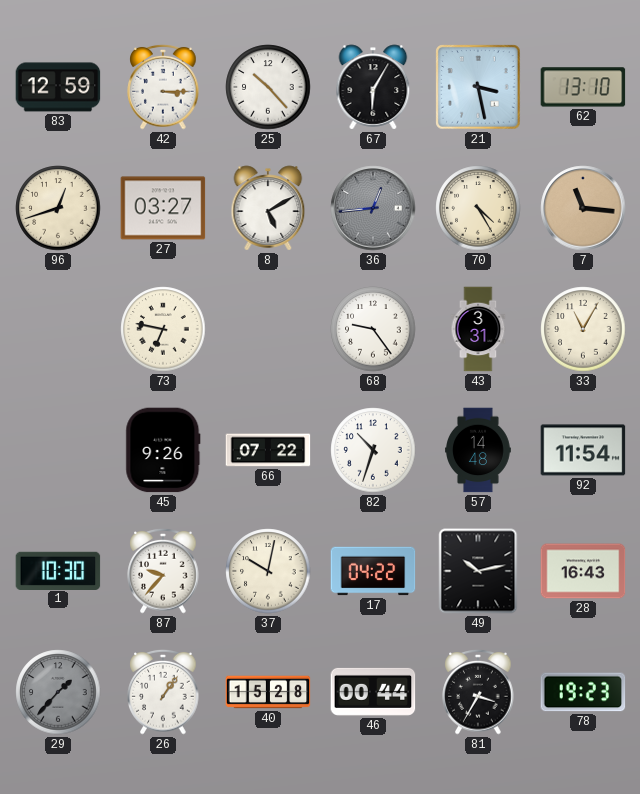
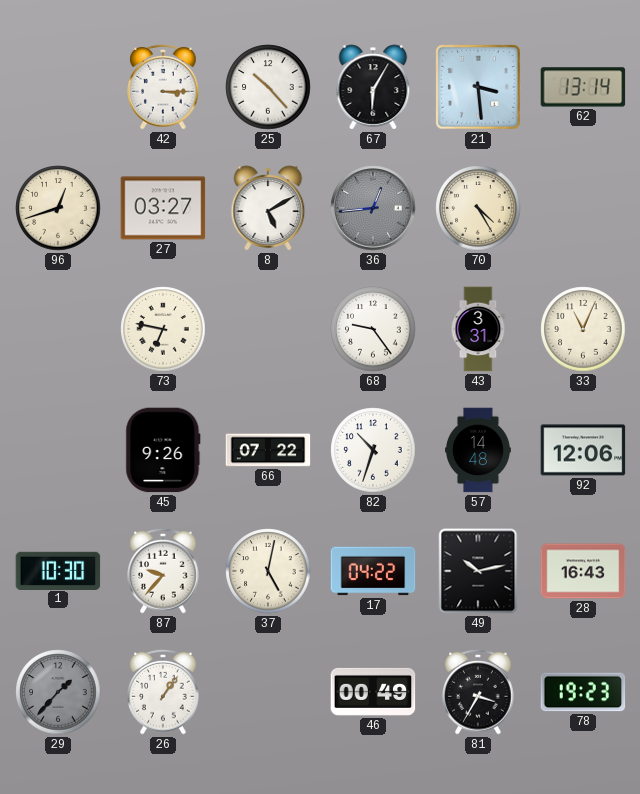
83: 12:59 -> none
21: 3:28 -> 3:29
62: 13:10 -> 13:14
7: 11:16 -> none
33: 11:05 -> 11:04
92: 11:54 -> 12:06
37: 10:02 -> 5:02
40: 15:28 -> none
46: 00:44 -> 00:49
